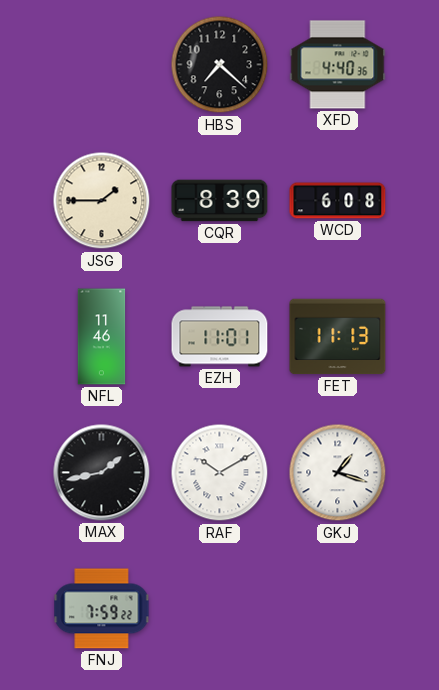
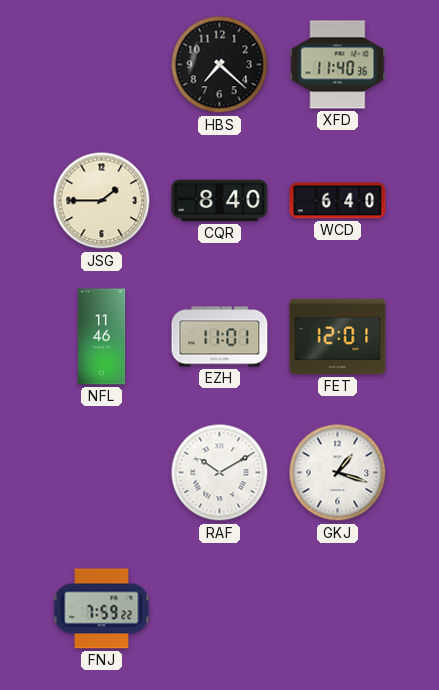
XFD: 4:40 -> 11:40
CQR: 8:39 -> 8:40
WCD: 6:08 -> 6:40
FET: 11:13 -> 12:01
MAX: 1:43 -> none
